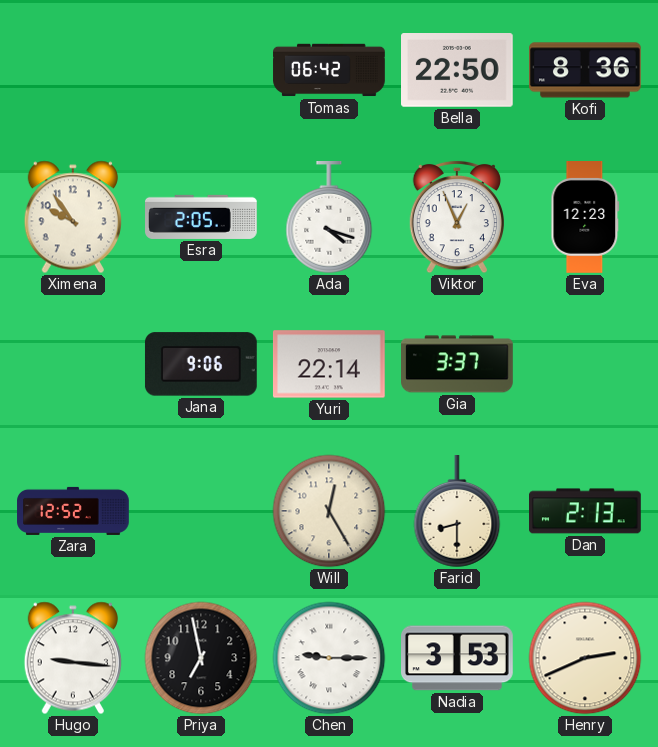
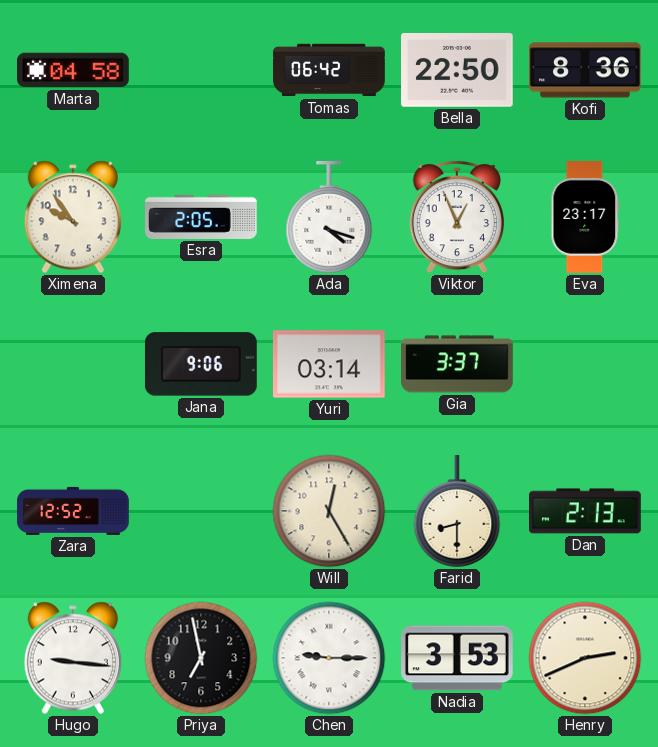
Marta: none -> 04:58
Eva: 12:23 -> 23:17
Yuri: 22:14 -> 03:14
